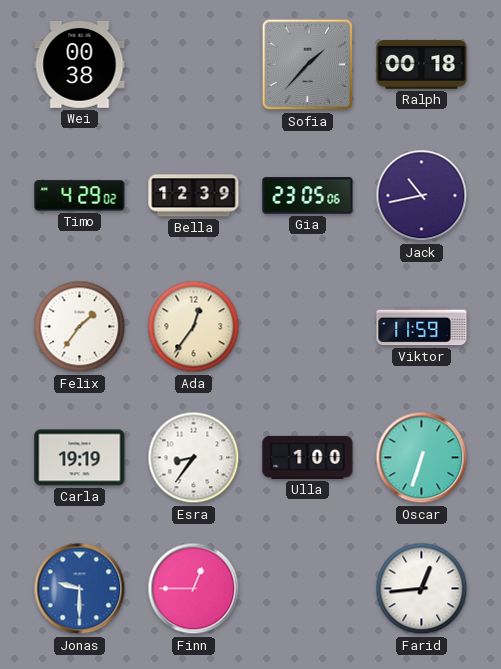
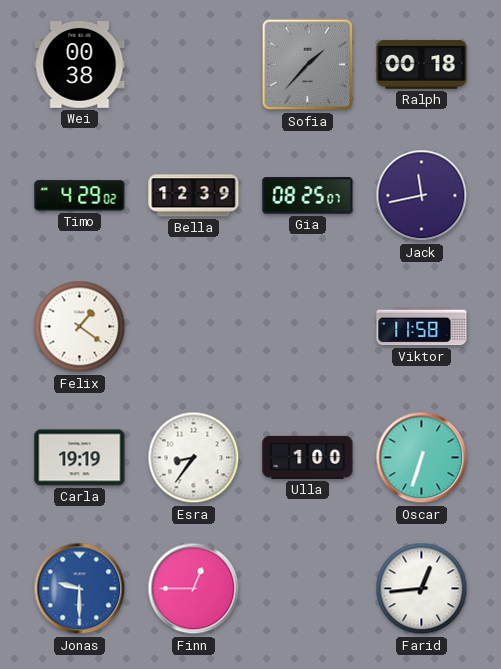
Gia: 23:05 -> 08:25
Jack: 10:43 -> 11:43
Felix: 1:36 -> 1:21
Ada: 12:36 -> none
Viktor: 11:59 -> 11:58
